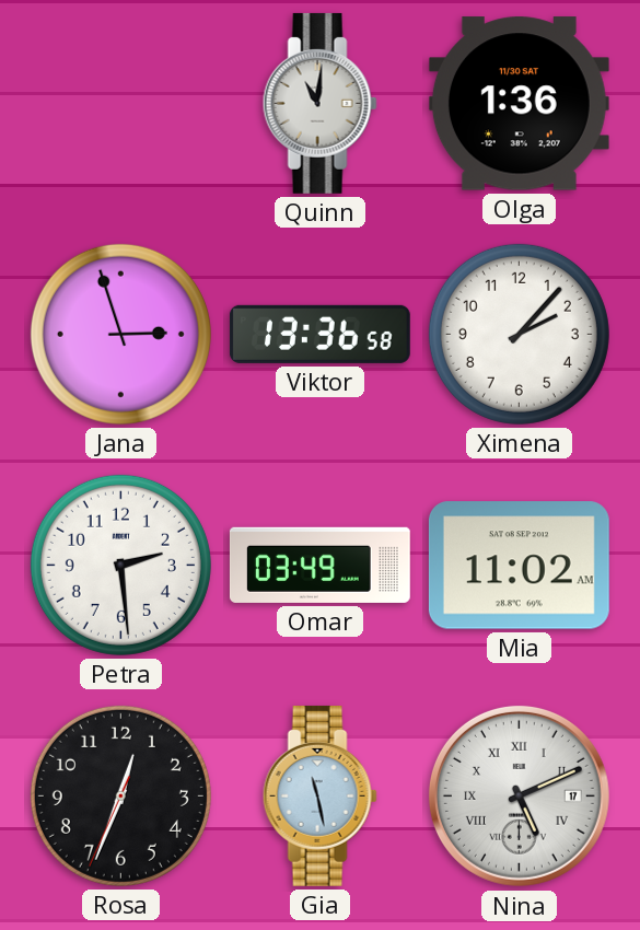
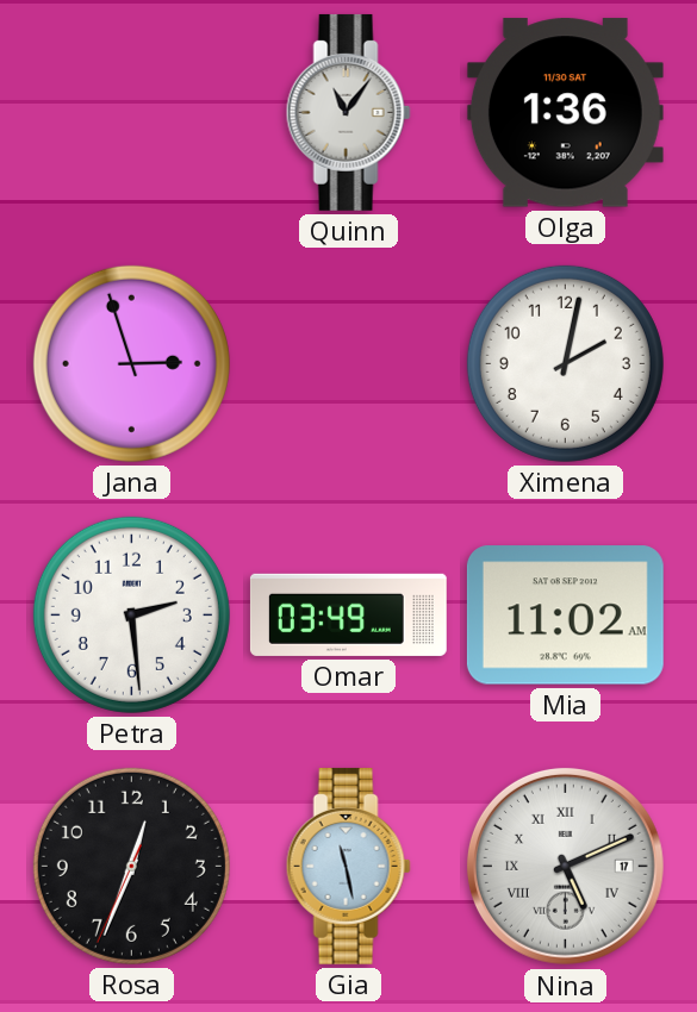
Quinn: 11:01 -> 11:06
Viktor: 13:36 -> none
Ximena: 2:07 -> 2:02
